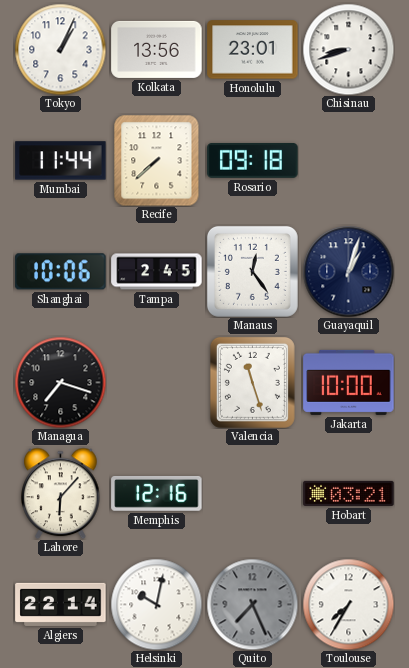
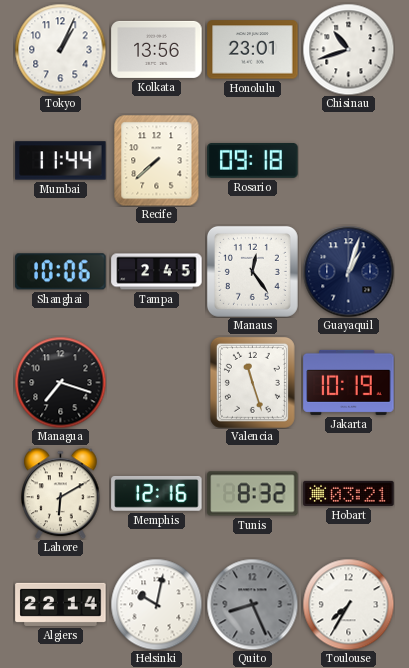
Chisinau: 8:42 -> 10:42
Jakarta: 10:00 -> 10:19
Lahore: 6:07 -> 6:10
Tunis: none -> 8:32
Quito: 7:26 -> 8:26
